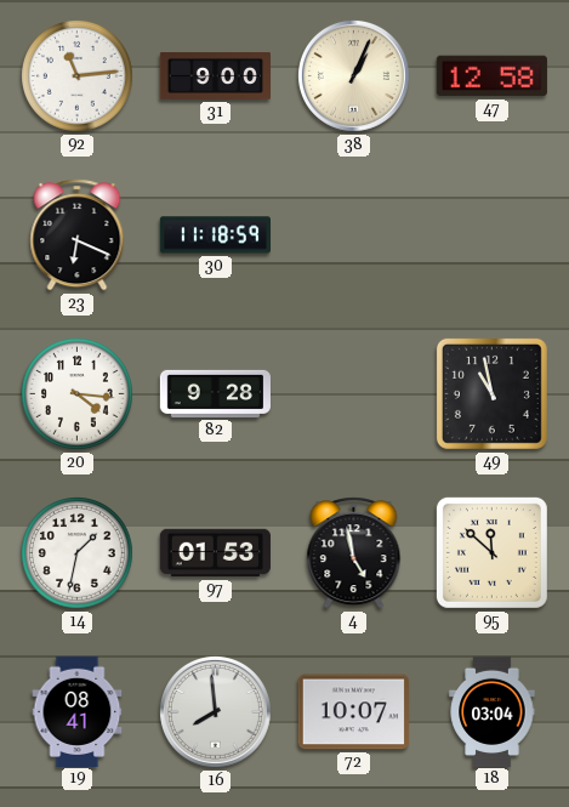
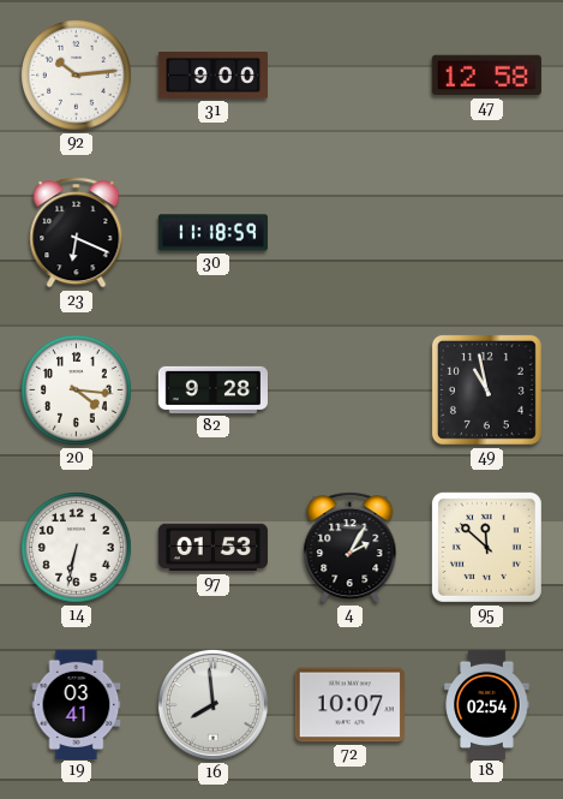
92: 11:14 -> 10:14
38: 1:04 -> none
14: 1:32 -> 6:32
4: 4:58 -> 2:05
19: 08:41 -> 03:41
18: 03:04 -> 02:54
